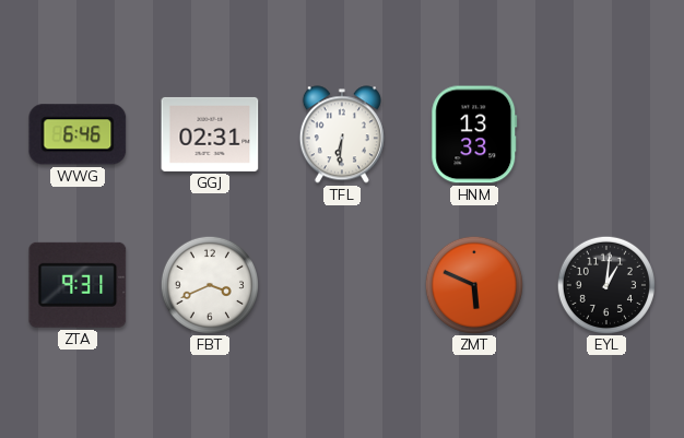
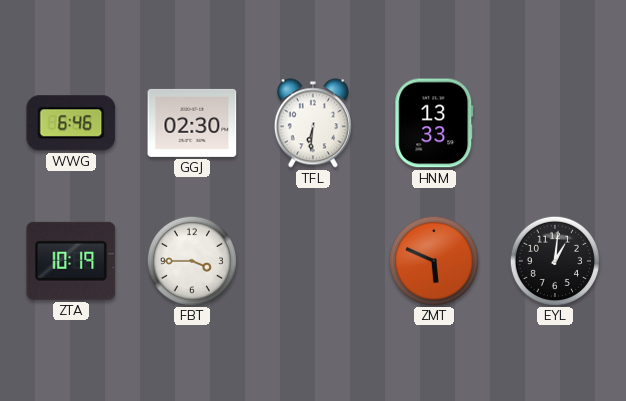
GGJ: 02:31 -> 02:30
ZTA: 9:31 -> 10:19
FBT: 3:41 -> 3:45
